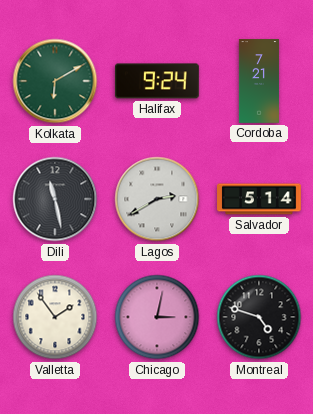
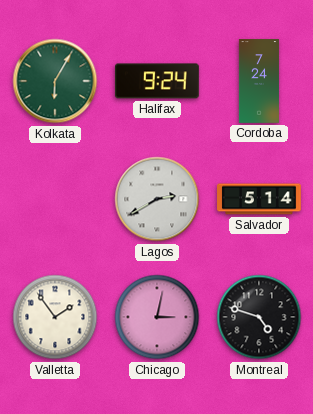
Kolkata: 6:10 -> 6:05
Cordoba: 7:21 -> 7:24
Dili: 11:28 -> none
